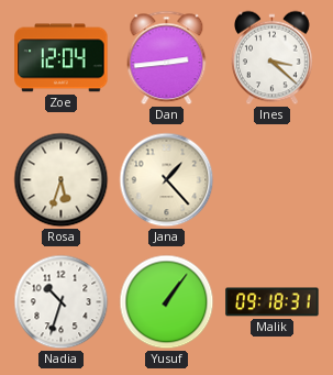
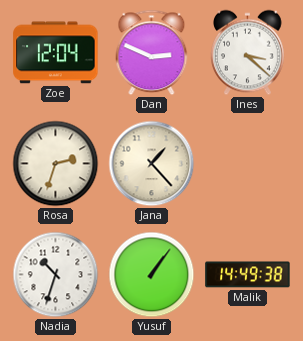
Dan: 2:44 -> 2:49
Rosa: 5:33 -> 2:33
Malik: 09:18 -> 14:49
